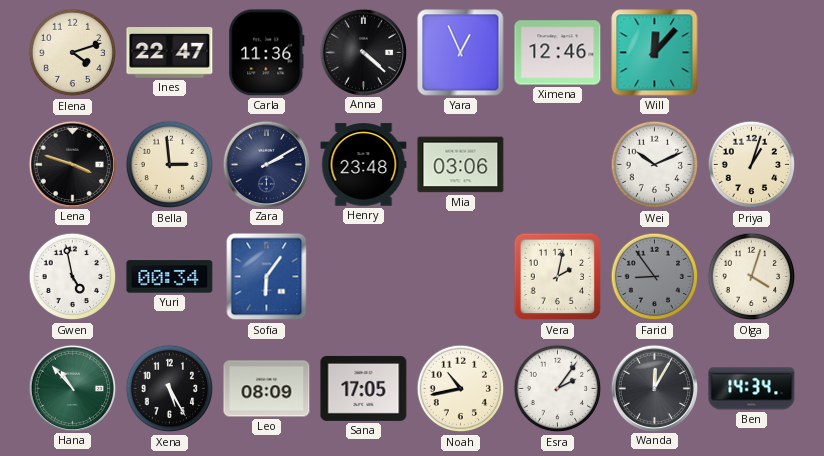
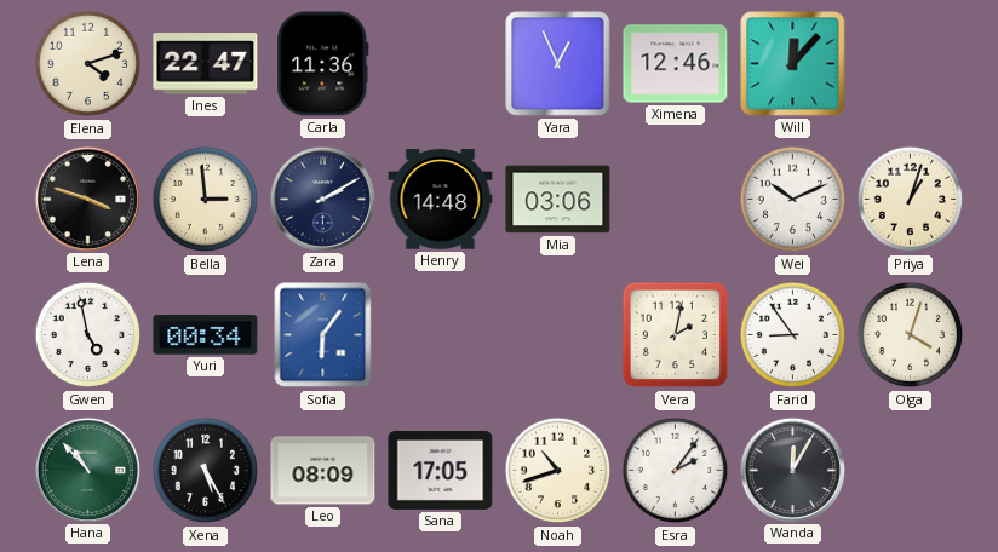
Anna: 4:22 -> none
Henry: 23:48 -> 14:48
Farid dial: grey -> white
Noah: 10:43 -> 10:42
Ben: 14:34 -> none
